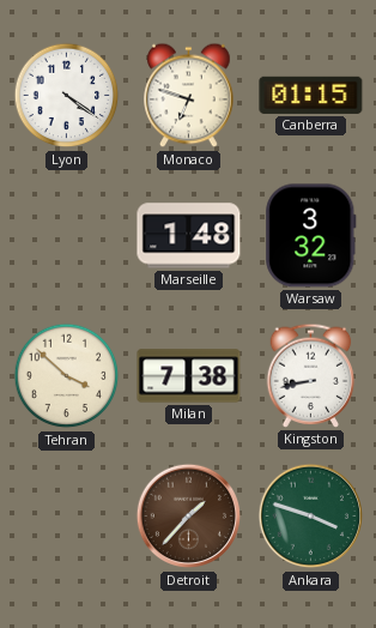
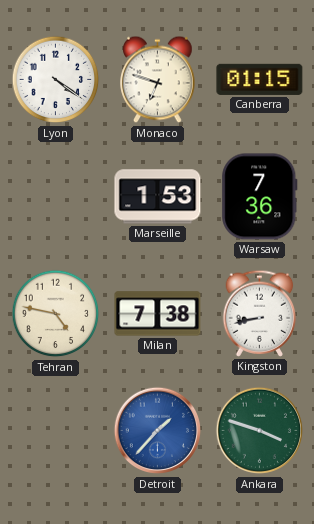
Marseille: 1:48 -> 1:53
Warsaw: 3:32 -> 7:36
Tehran: 3:52 -> 4:47
Detroit dial: brown -> blue
